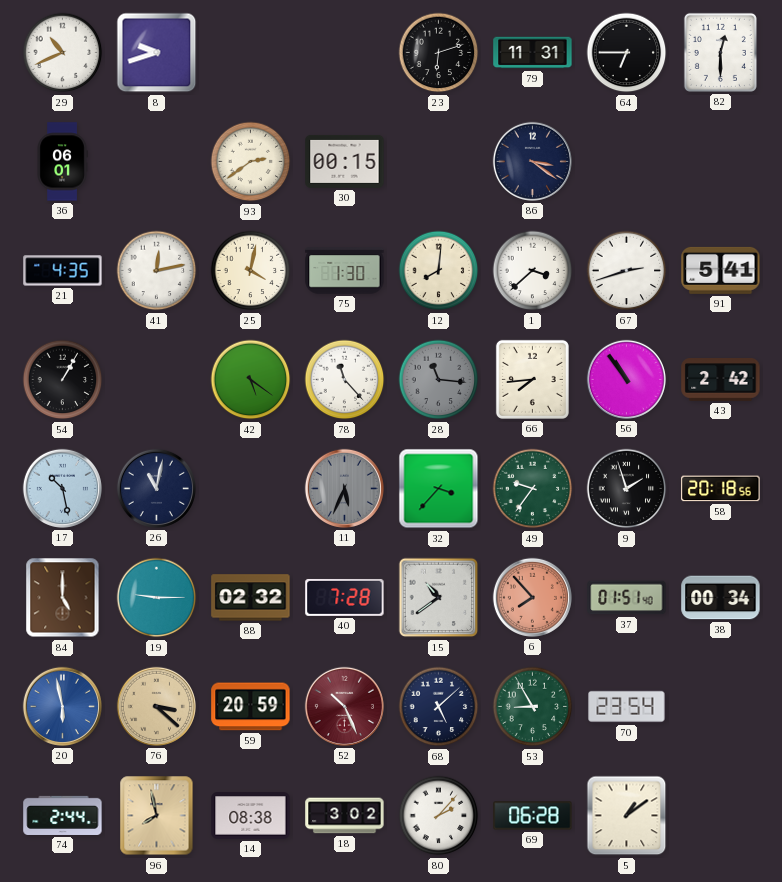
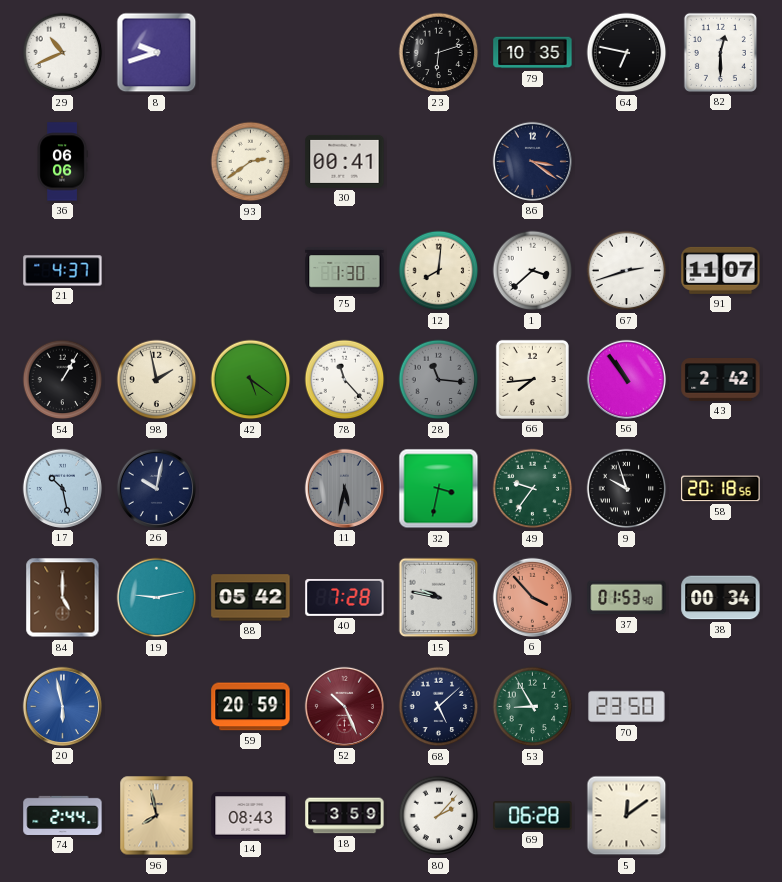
79: 11:31 -> 10:35
64: 6:45 -> 6:47
36: 06:01 -> 06:06
30: 00:15 -> 00:41
21: 4:35 -> 4:37
41: 12:13 -> none
25: 4:02 -> none
91: 5:41 -> 11:07
98: none -> 1:58
26: 11:02 -> 10:02
11: 5:34 -> 5:32
32: 3:37 -> 3:32
9: 1:57 -> 9:57
19: 9:15 -> 9:13
88: 02:32 -> 05:42
15: 10:39 -> 9:47
6: 7:53 -> 3:53
37: 01:51 -> 01:53
76: 3:22 -> none
70: 23:54 -> 23:50
14: 08:38 -> 08:43
18: 3:02 -> 3:59
5: 1:09 -> 12:09
